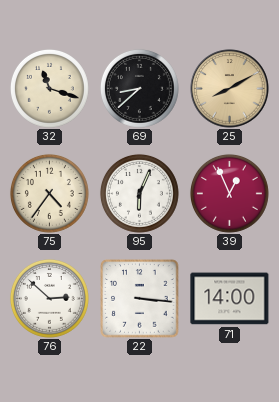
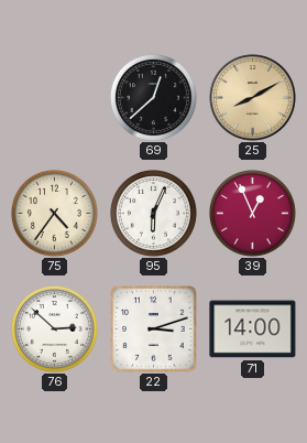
32: 11:18 -> none
69: 8:38 -> 12:38
22: 3:16 -> 3:12
